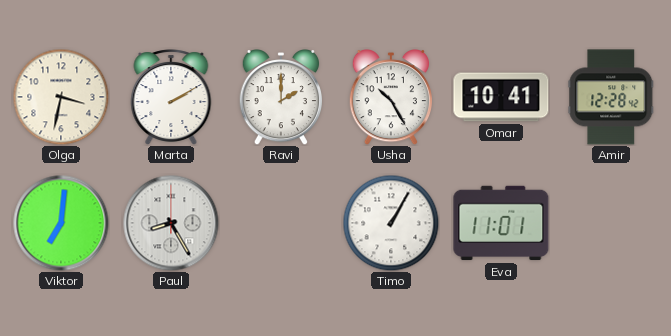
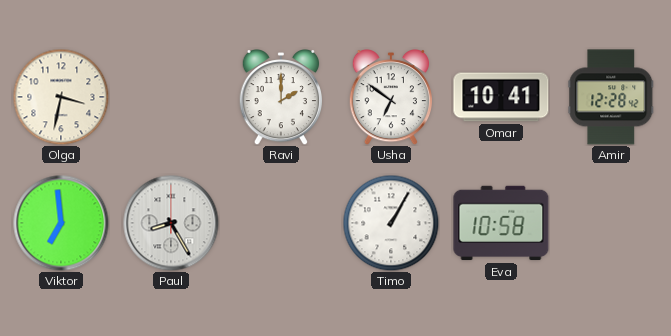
Marta: 2:10 -> none
Usha: 10:25 -> 6:51
Viktor: 7:01 -> 6:59
Eva: 11:01 -> 10:58
